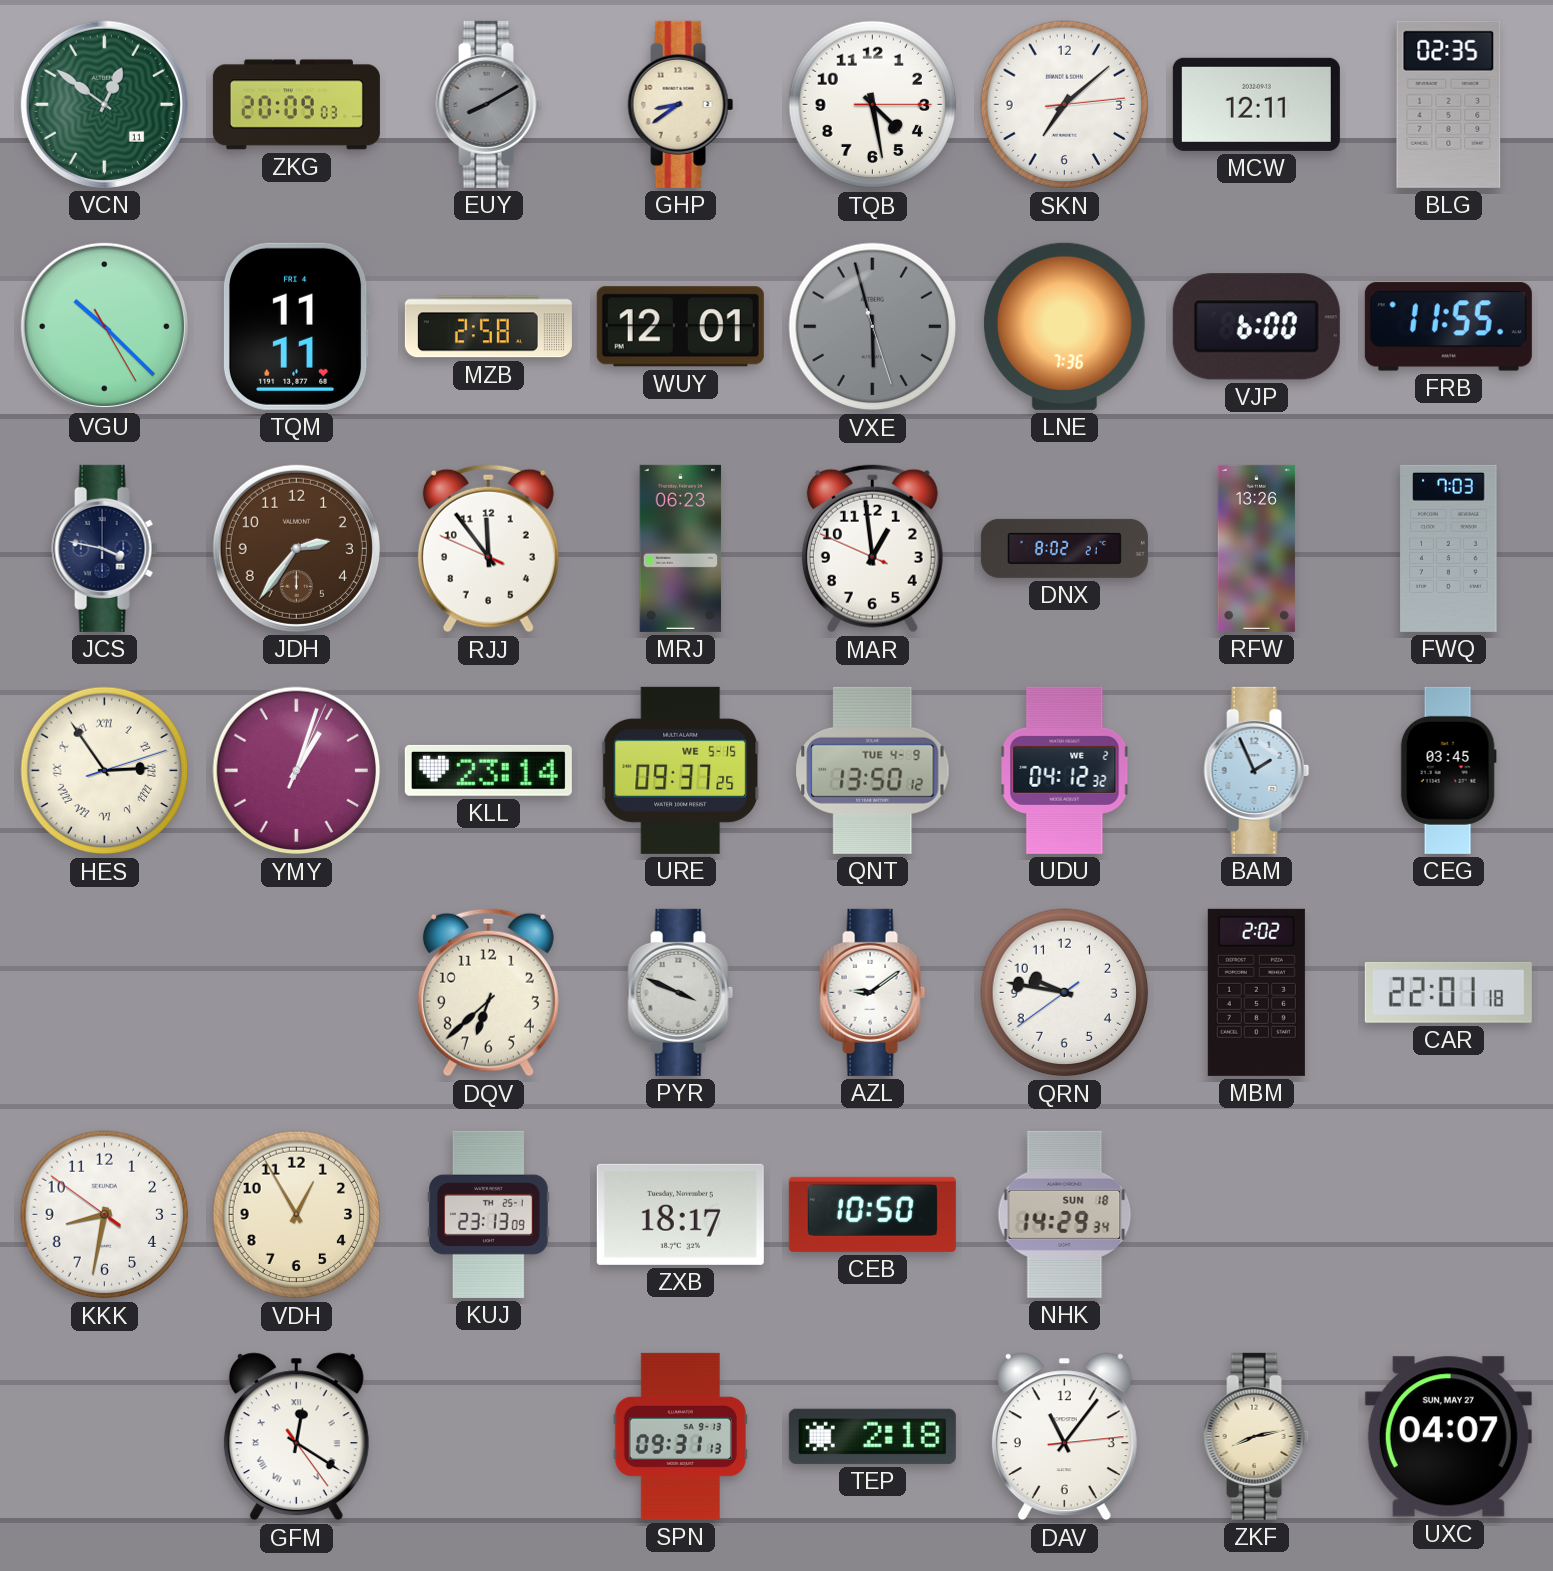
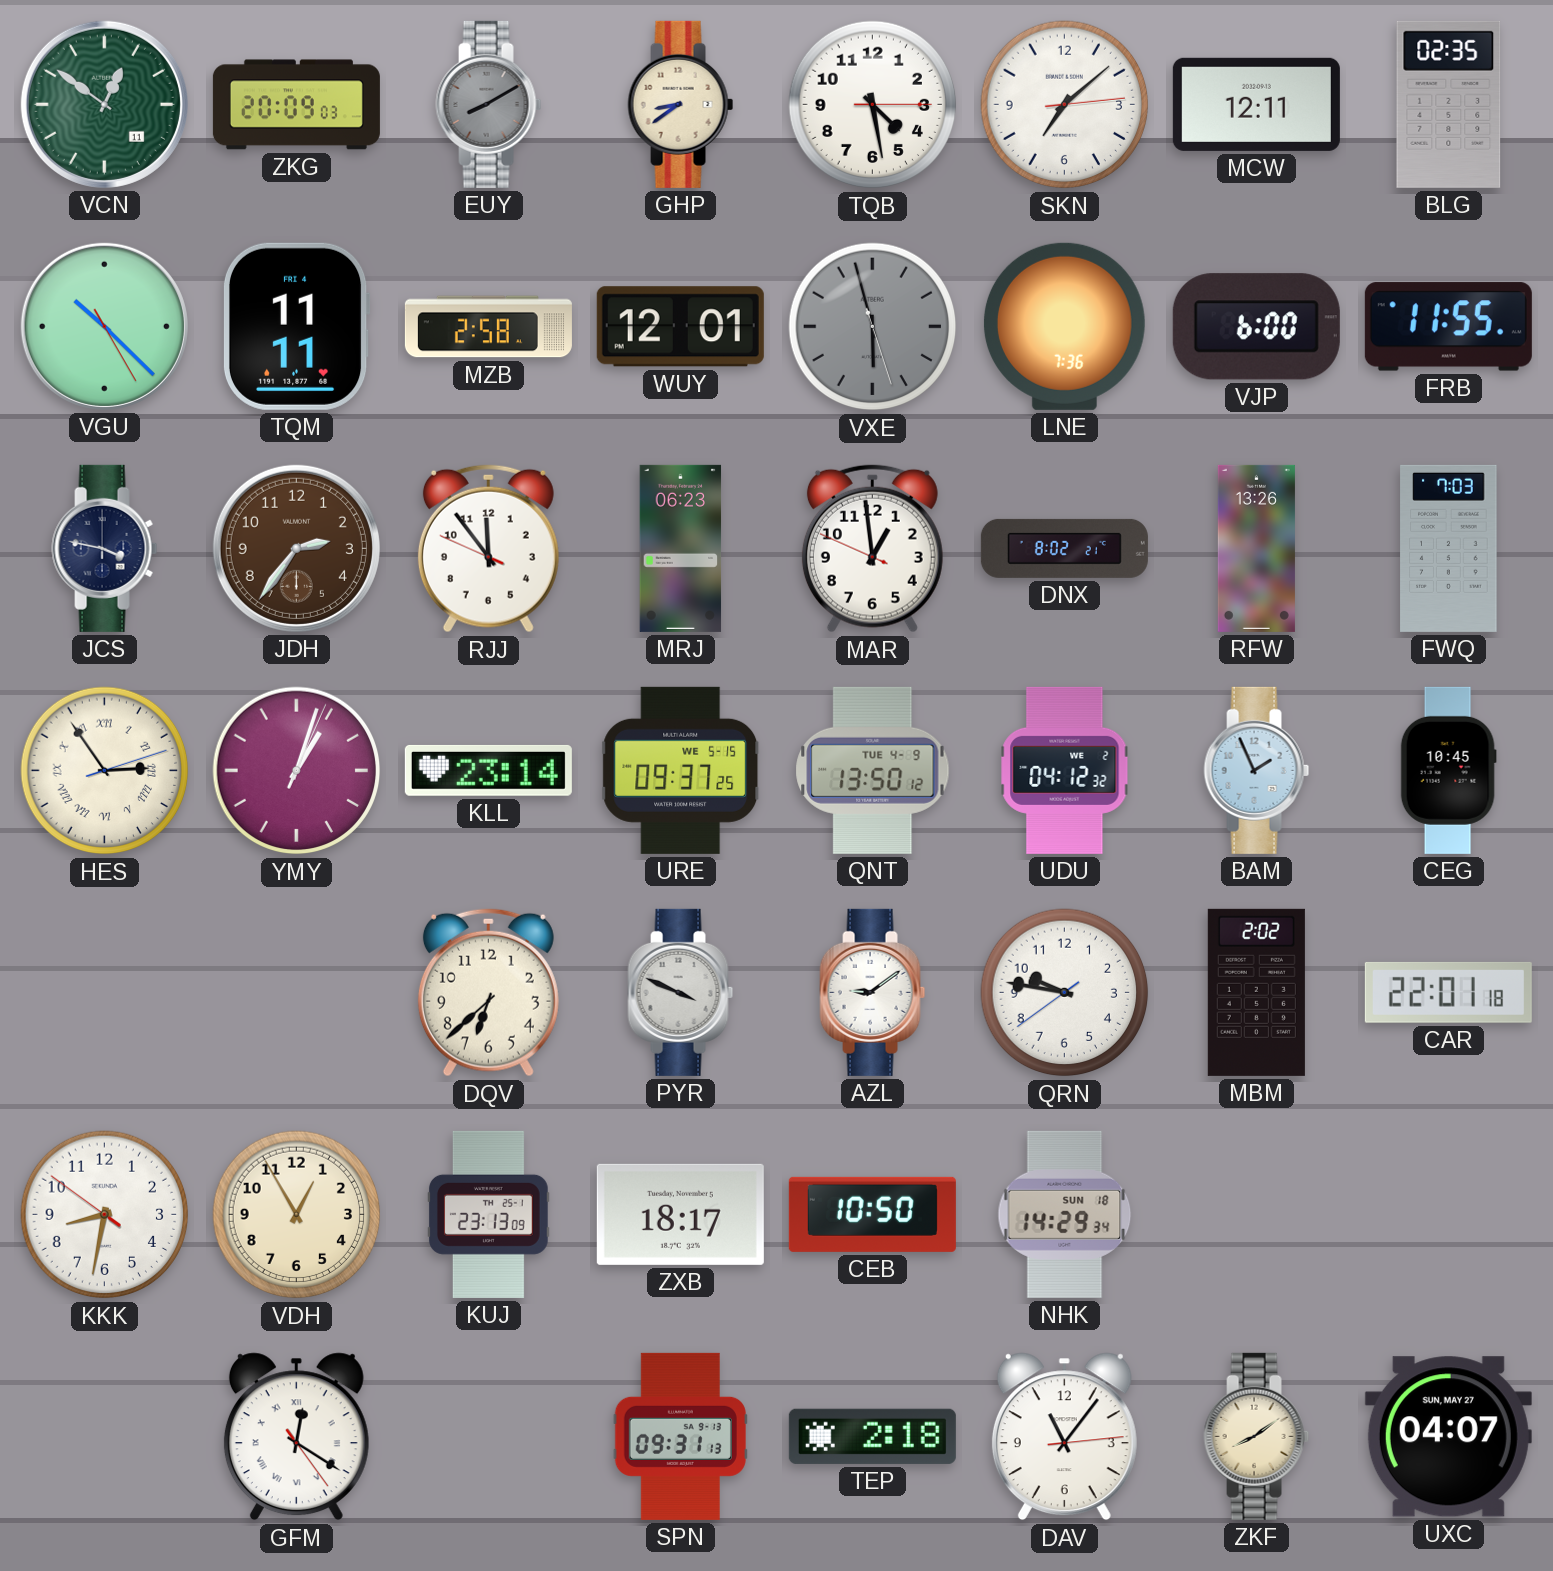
CEG: 03:45 -> 10:45
ZKF: 8:13 -> 8:09
